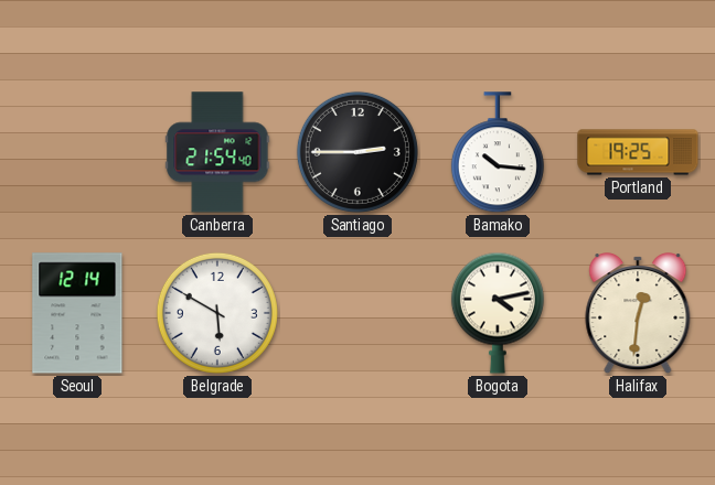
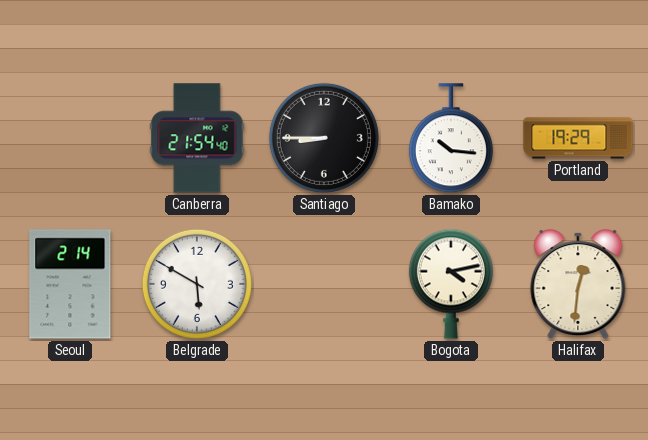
Santiago: 2:45 -> 8:45
Portland: 19:25 -> 19:29
Seoul: 12:14 -> 2:14
